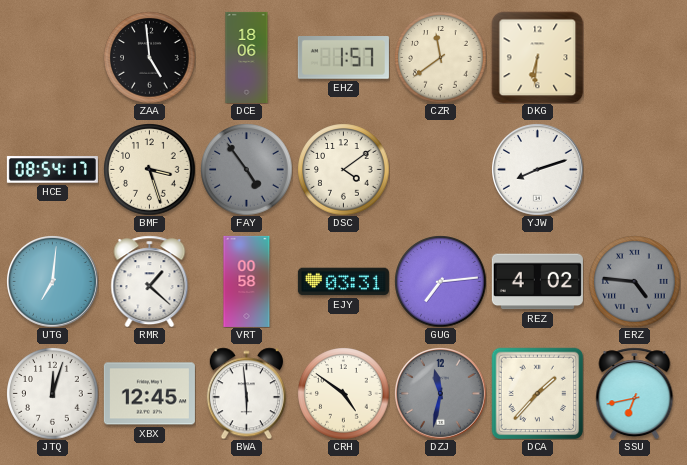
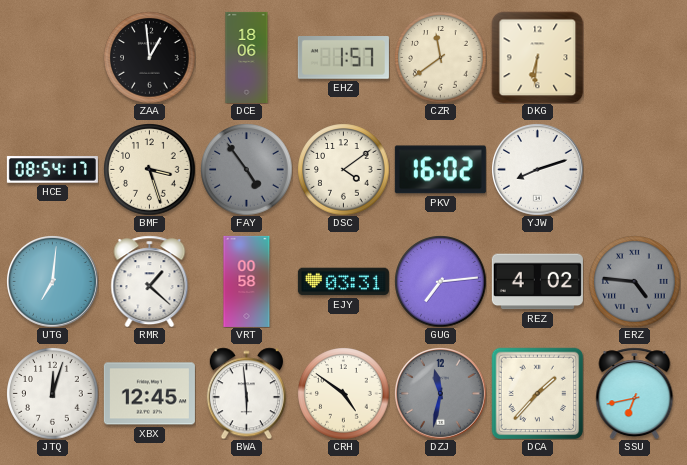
ZAA: 4:59 -> 12:59
PKV: none -> 16:02
